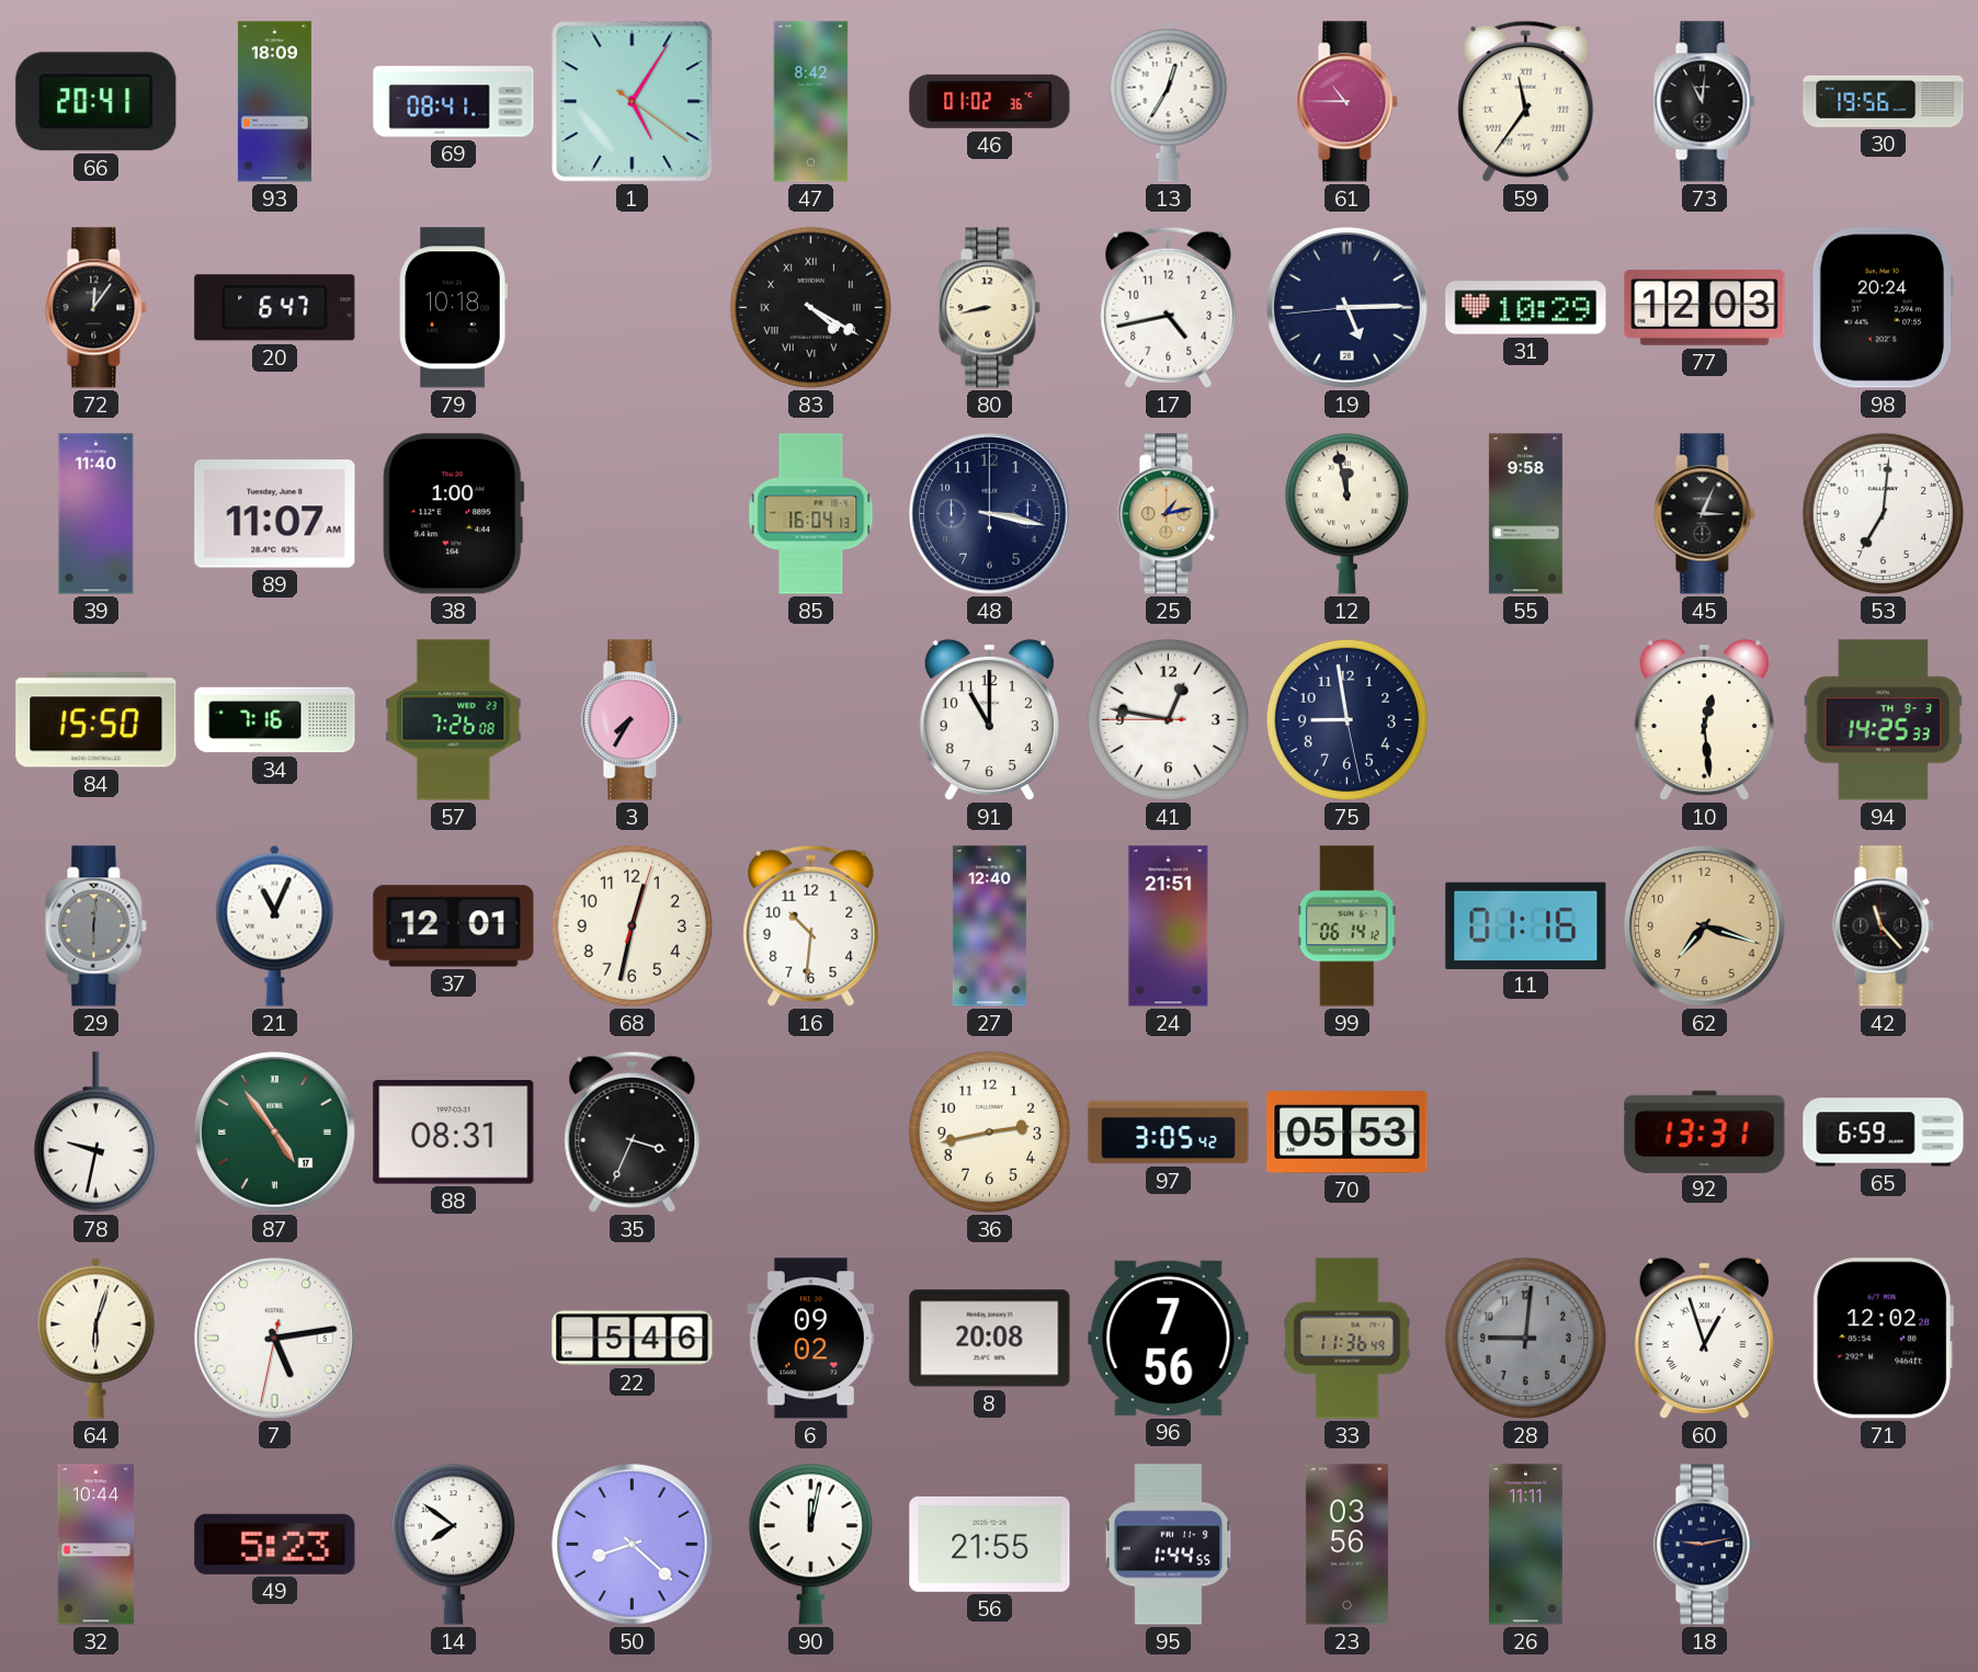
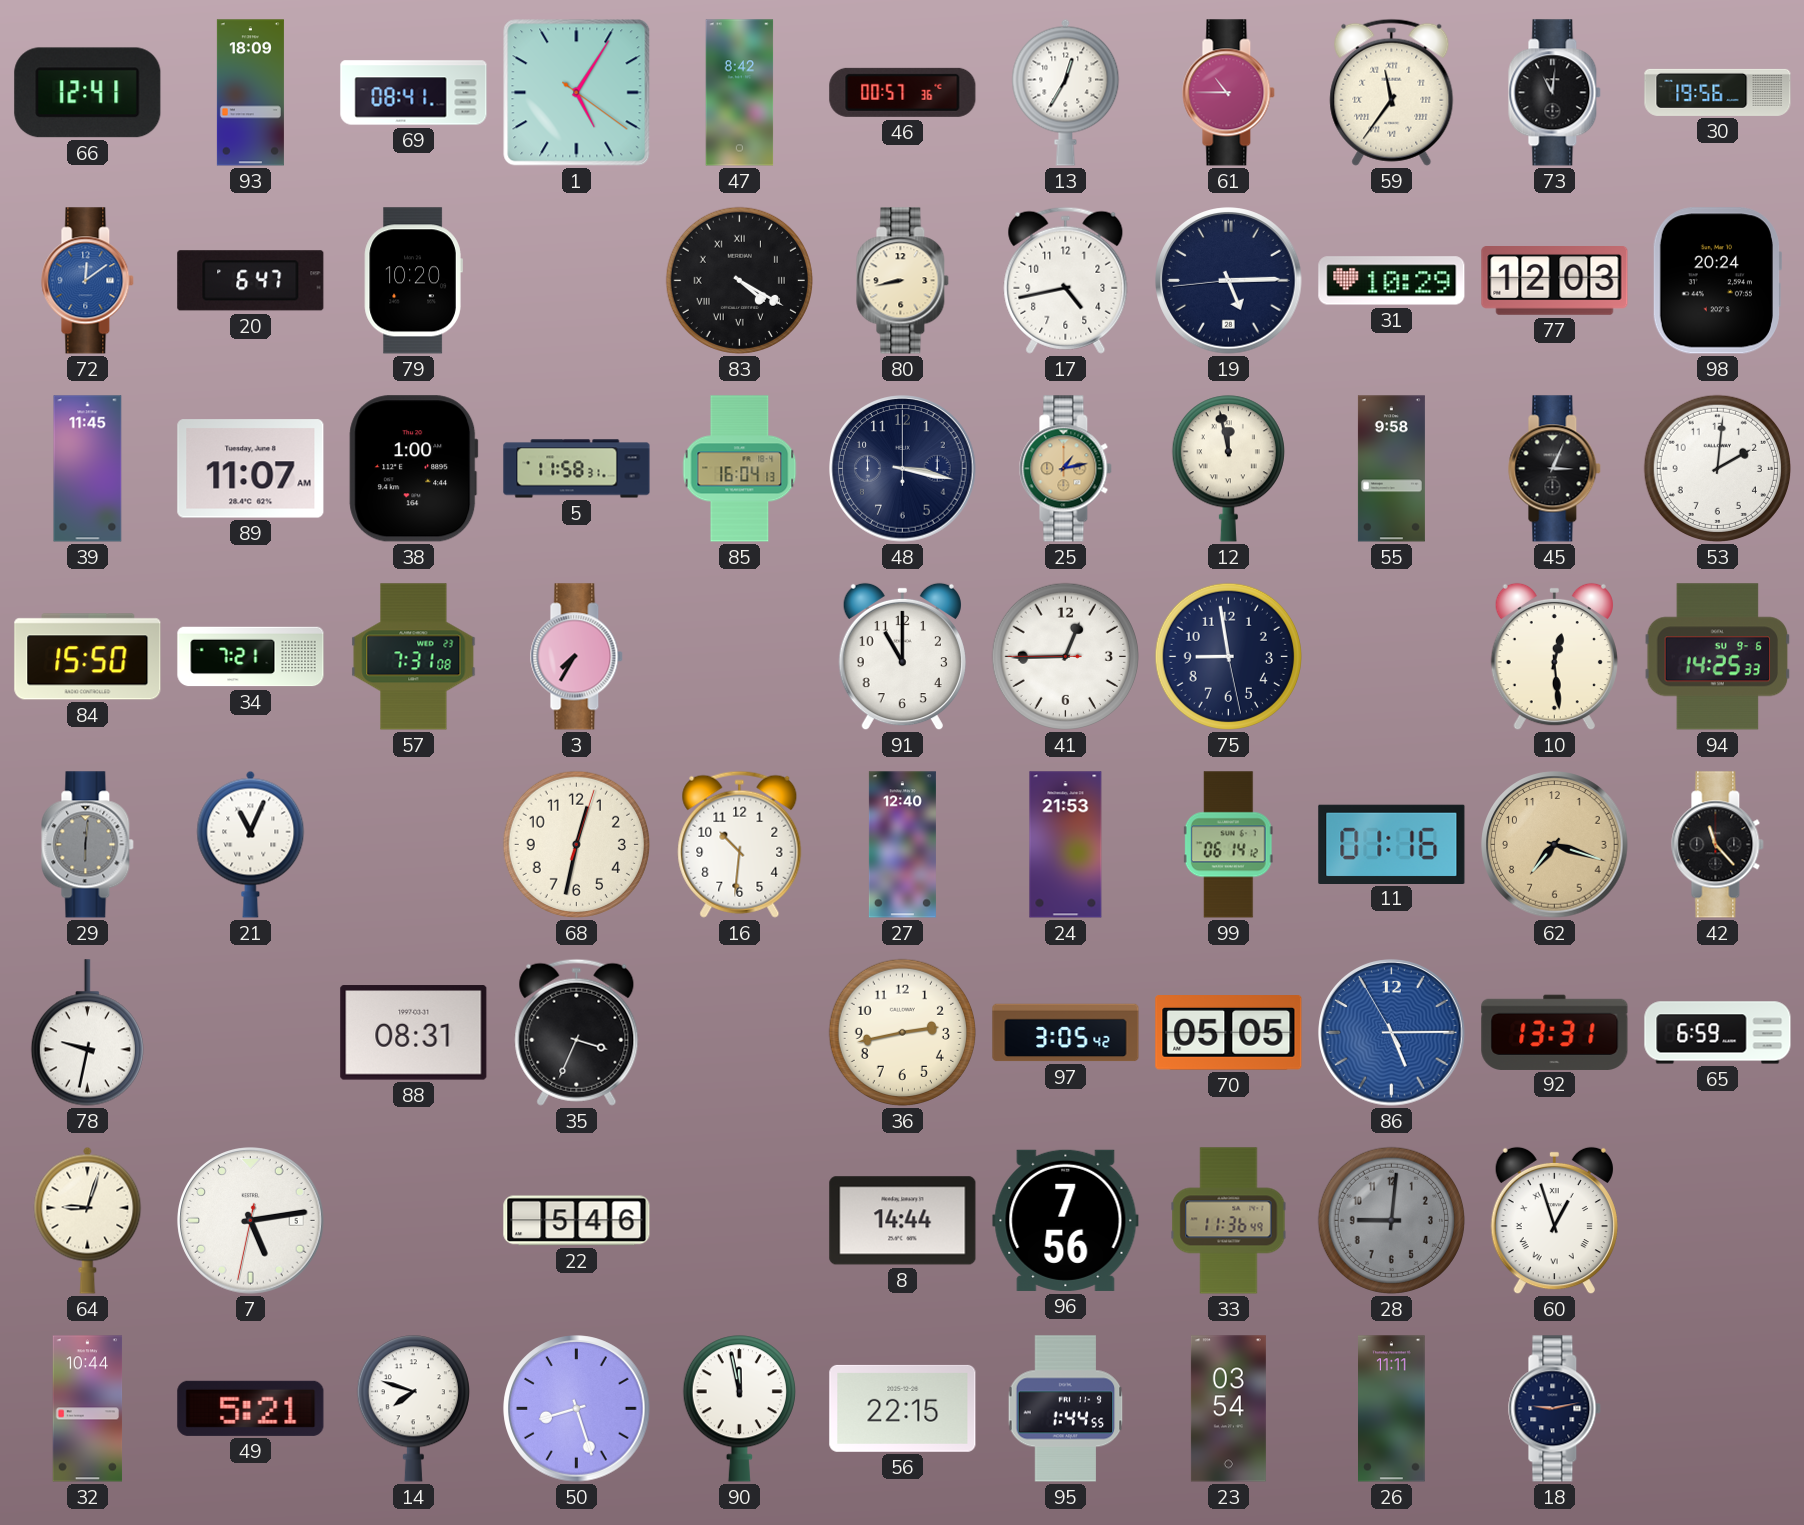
66: 20:41 -> 12:41
46: 01:02 -> 00:57
72: 12:06 -> 12:09
72 dial: black -> blue
79: 10:18 -> 10:20
39: 11:40 -> 11:45
5: none -> 11:58
53: 7:01 -> 2:01
34: 7:16 -> 7:21
57: 7:26 -> 7:31
41: 12:46 -> 12:44
94 date: TH 9-3 -> SU 9-6
37: 12:01 -> none
24: 21:51 -> 21:53
87: 4:54 -> none
70: 05:53 -> 05:05
86: none -> 5:14
64: 6:03 -> 9:03
6: 09:02 -> none
8: 20:08 -> 14:44
71: 12:02 -> none
49: 5:23 -> 5:21
14: 7:51 -> 7:48
50: 8:22 -> 8:27
90: 12:02 -> 11:58
56: 21:55 -> 22:15
23: 03:56 -> 03:54
